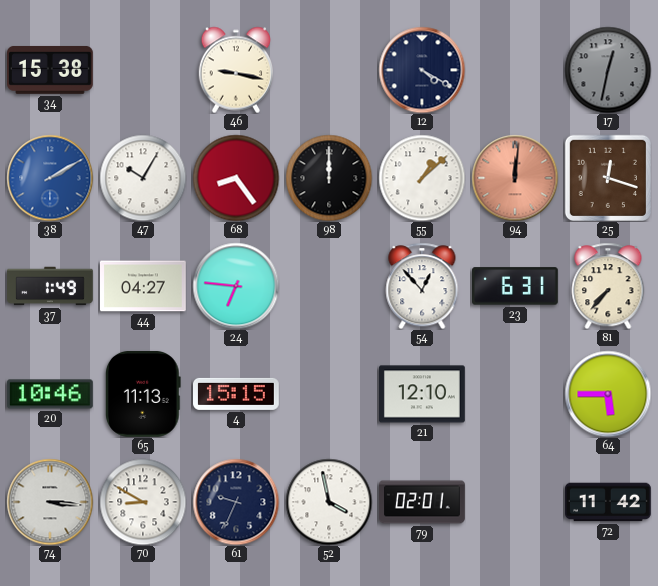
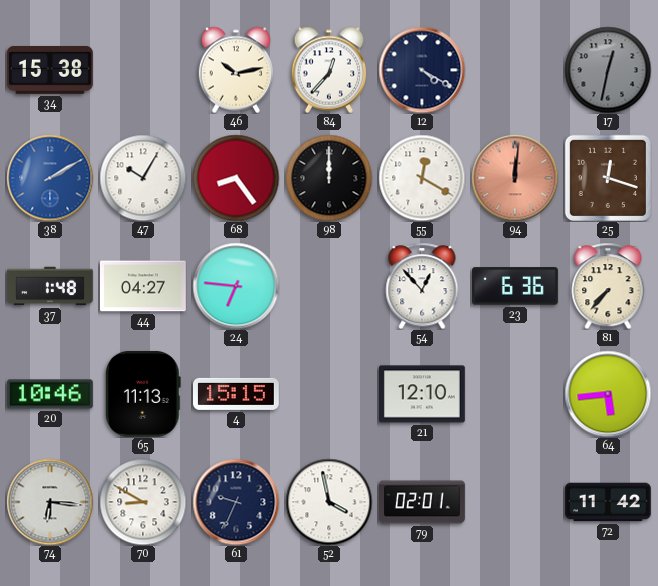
46: 9:17 -> 10:13
84: none -> 12:37
55: 1:08 -> 12:20
37: 1:49 -> 1:48
23: 6:31 -> 6:36
64: 5:45 -> 5:44
74: 3:16 -> 6:16
